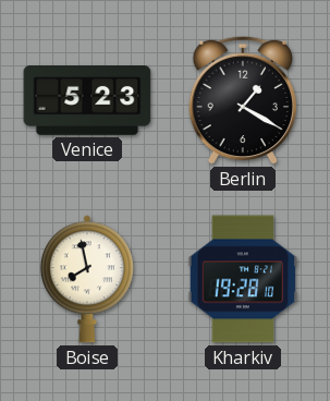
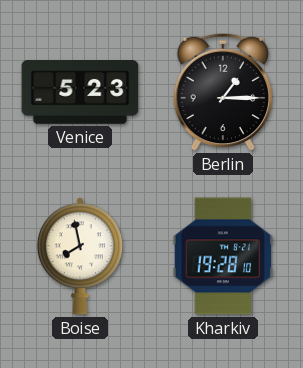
Berlin: 1:20 -> 1:15
